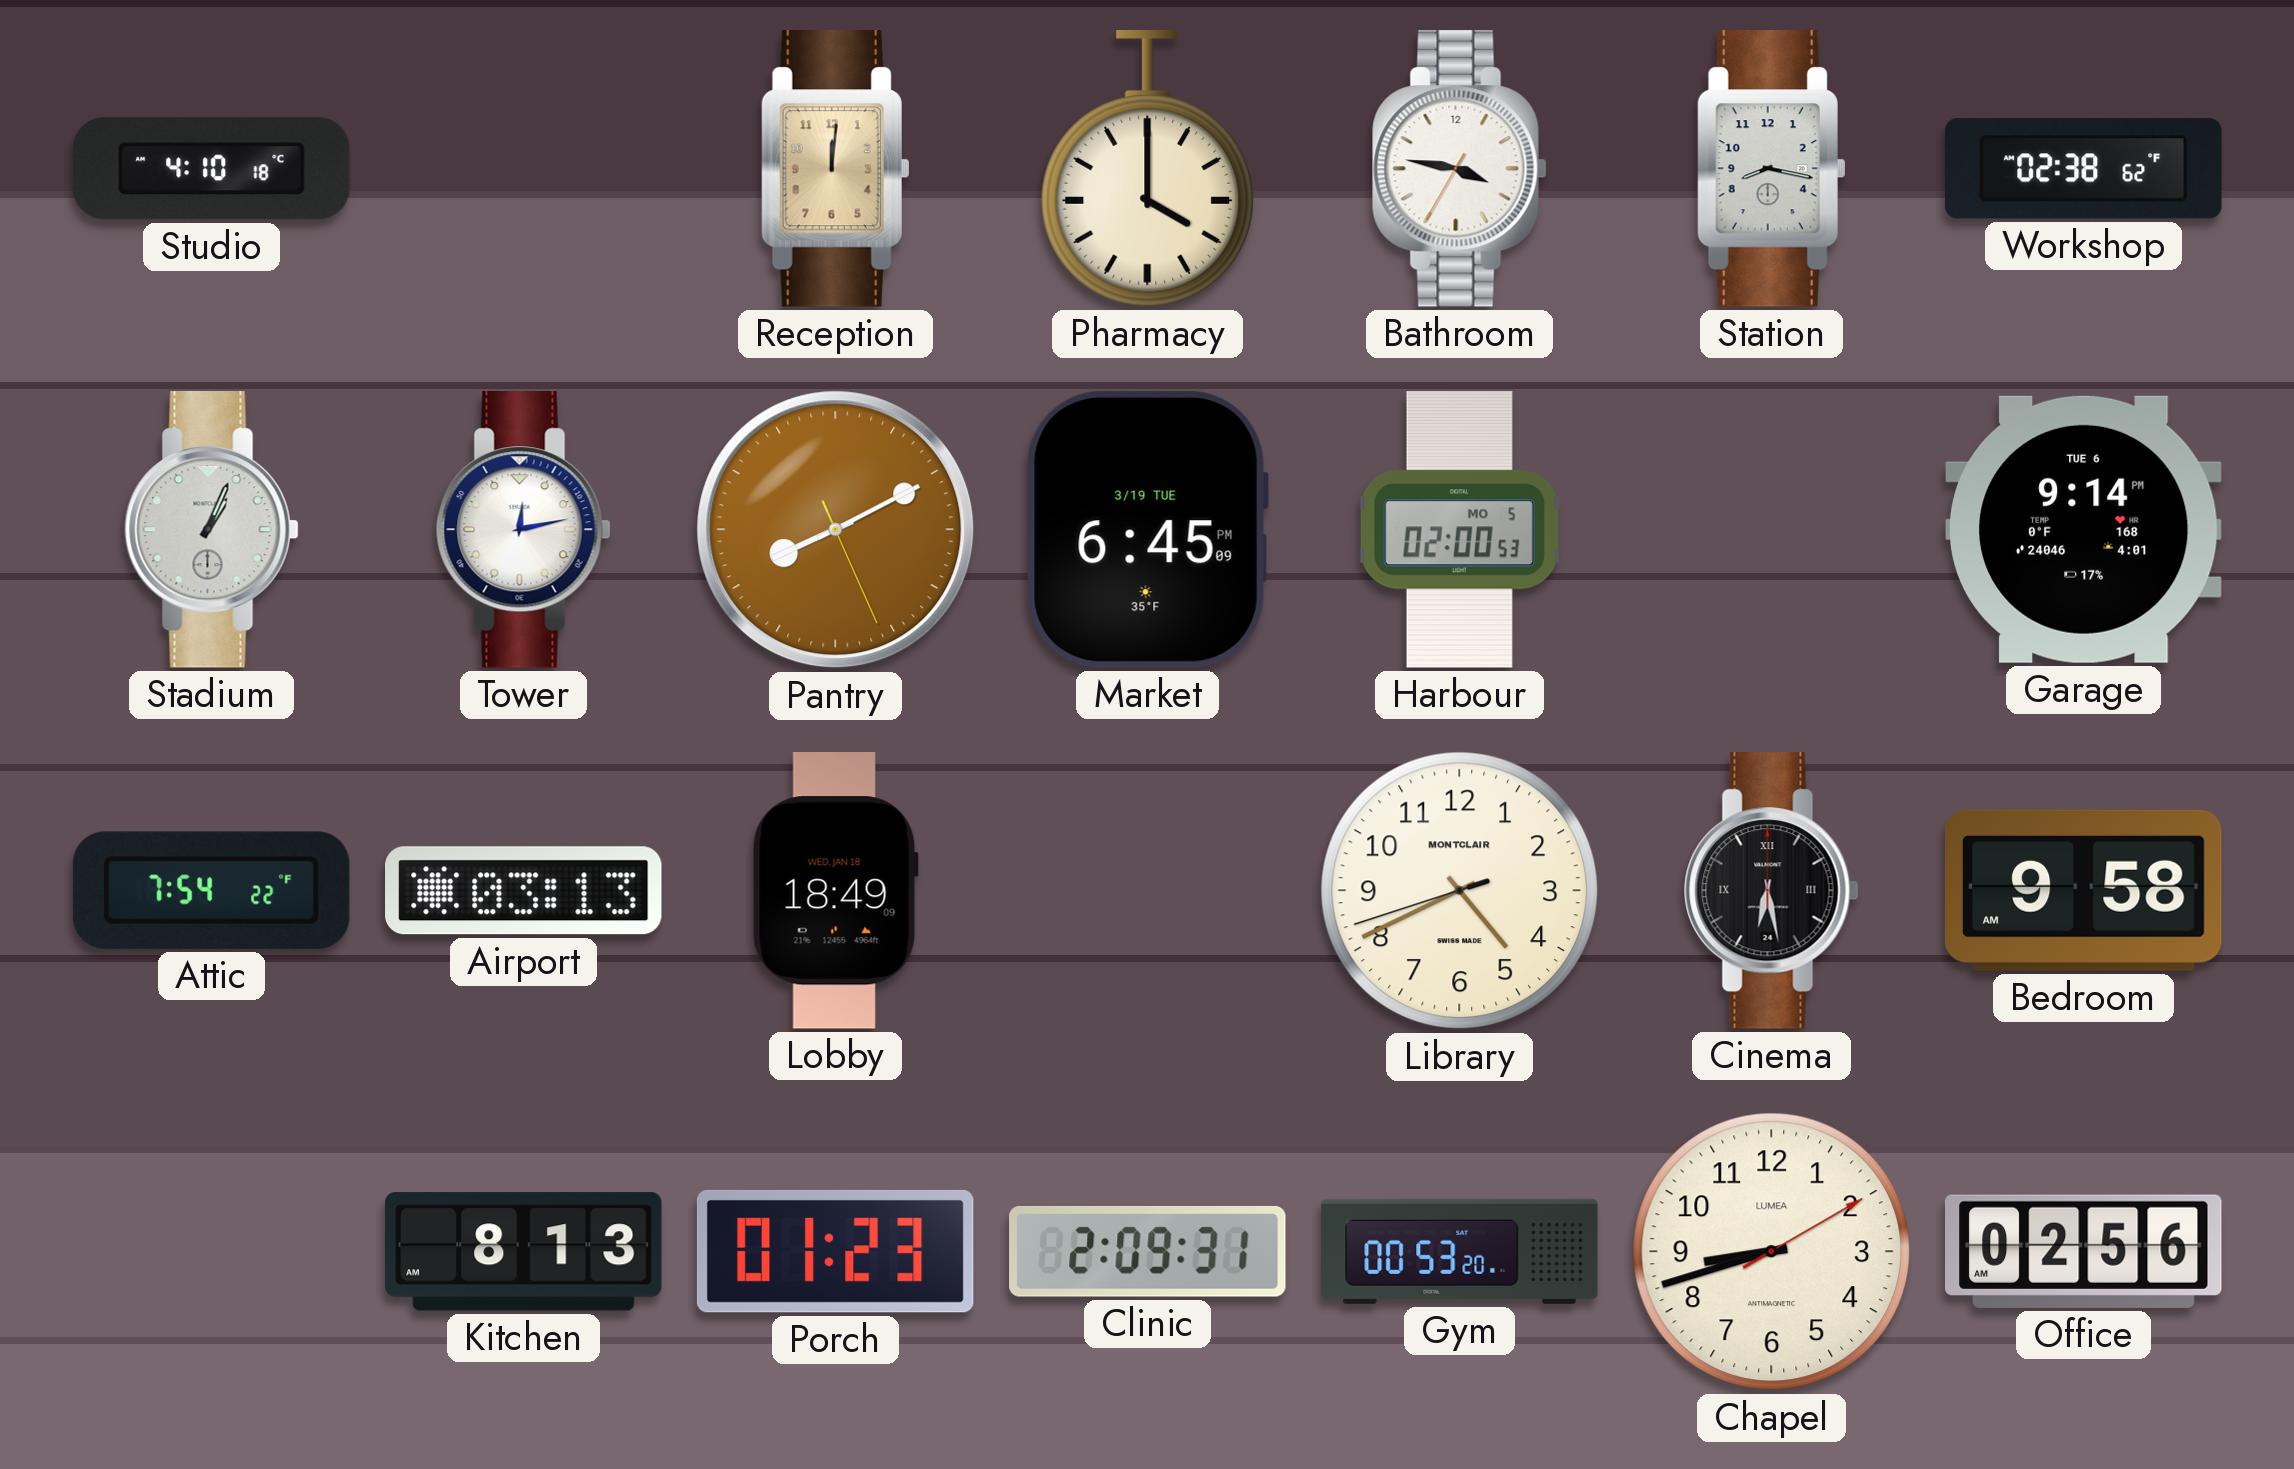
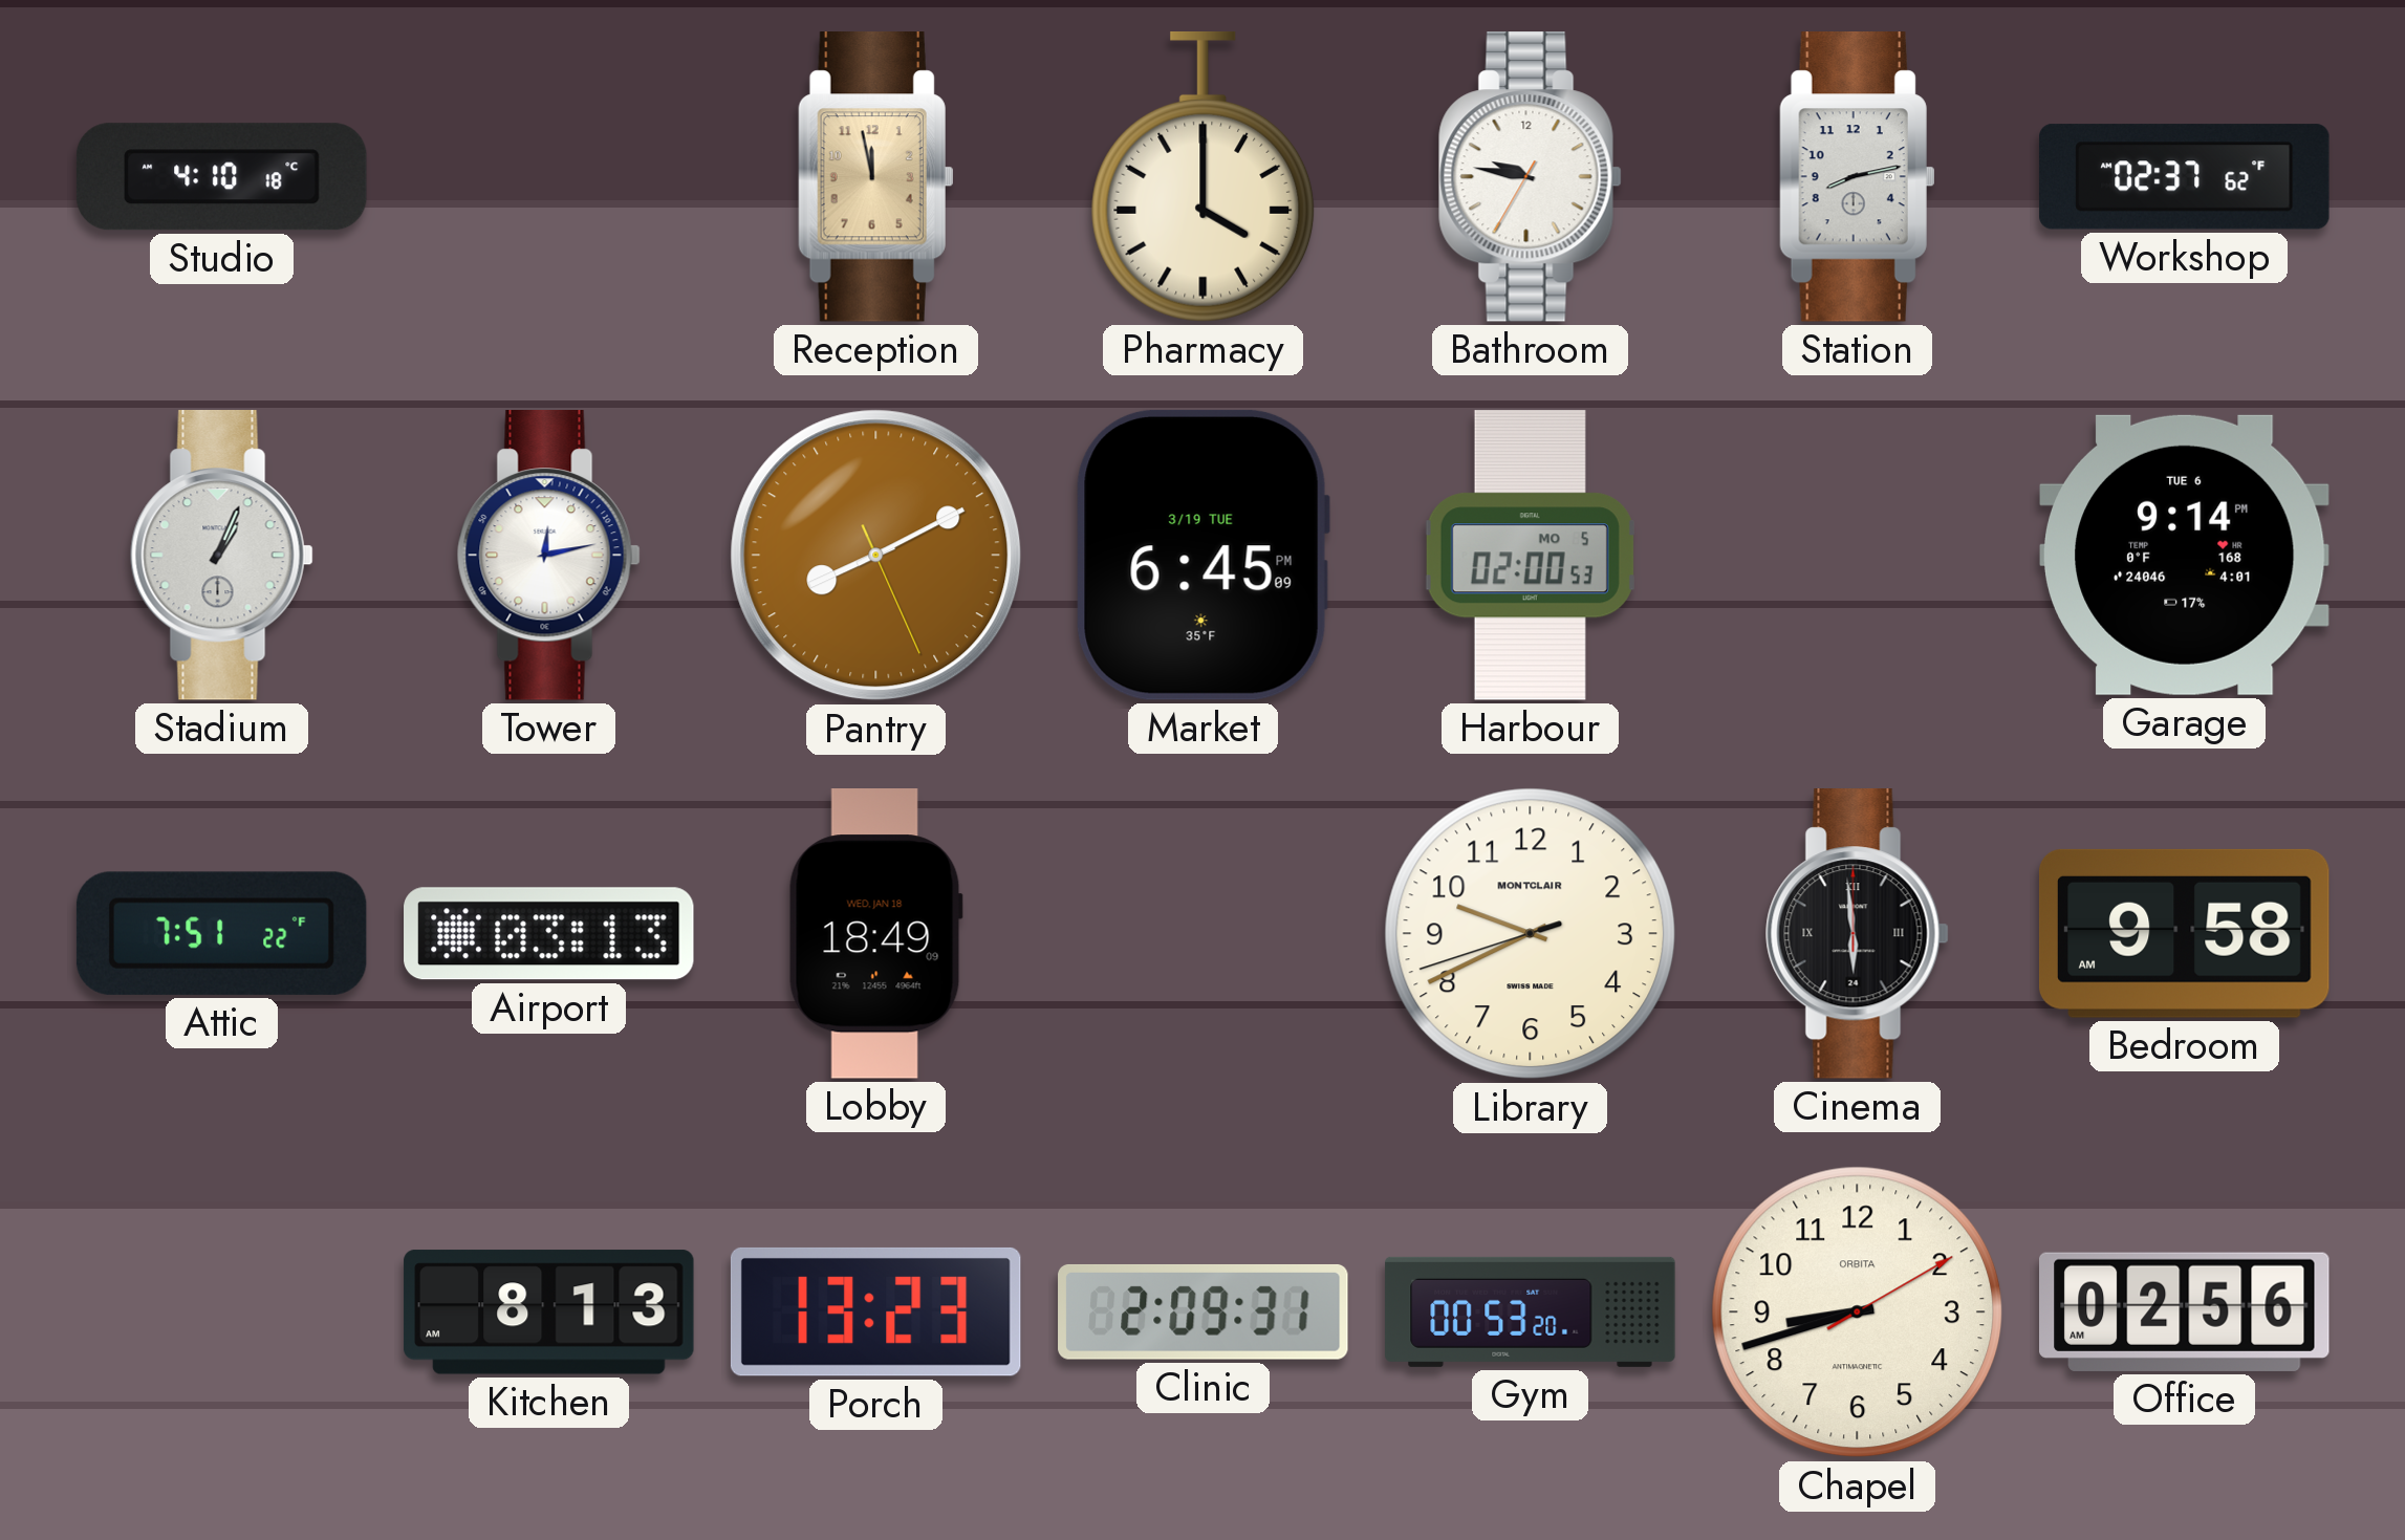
Reception: 12:01 -> 11:58
Bathroom: 3:46 -> 9:46
Station: 8:17 -> 8:13
Workshop: 02:38 -> 02:37
Attic: 7:54 -> 7:51
Library: 4:40 -> 9:40
Cinema: 6:28 -> 5:59
Porch: 01:23 -> 13:23
Chapel brand: LUMEA -> ORBITA
